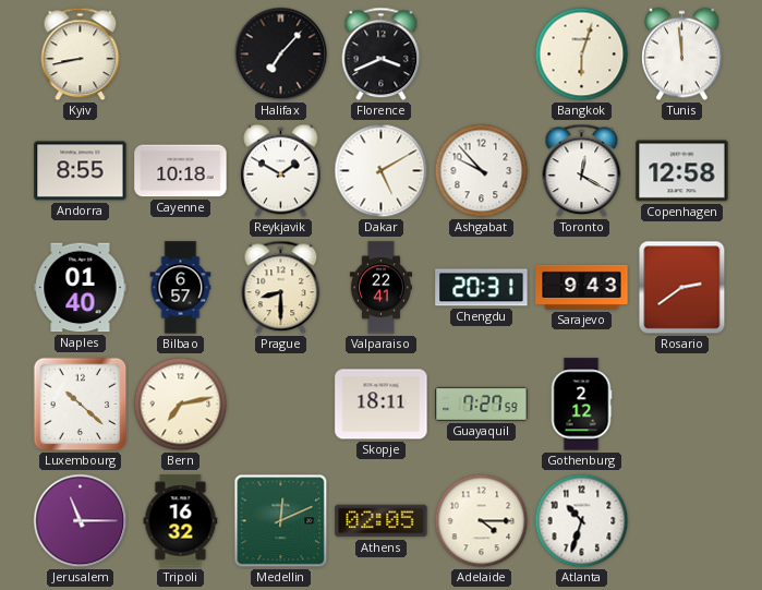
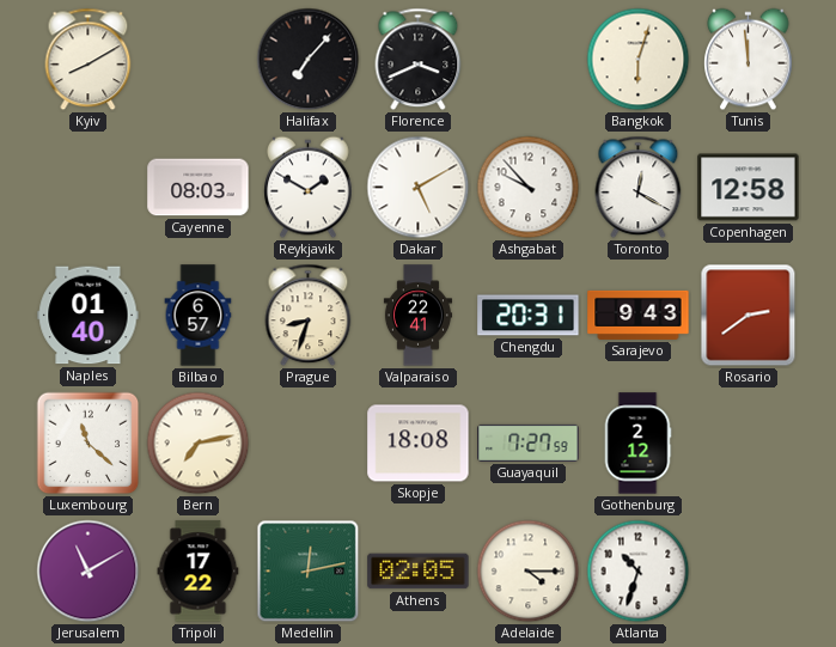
Kyiv: 8:43 -> 8:10
Andorra: 8:55 -> none
Cayenne: 10:18 -> 08:03
Prague: 8:30 -> 8:33
Luxembourg: 10:22 -> 11:22
Skopje: 18:11 -> 18:08
Jerusalem: 11:15 -> 11:10
Tripoli: 16:32 -> 17:22
Medellin: 12:11 -> 12:13
